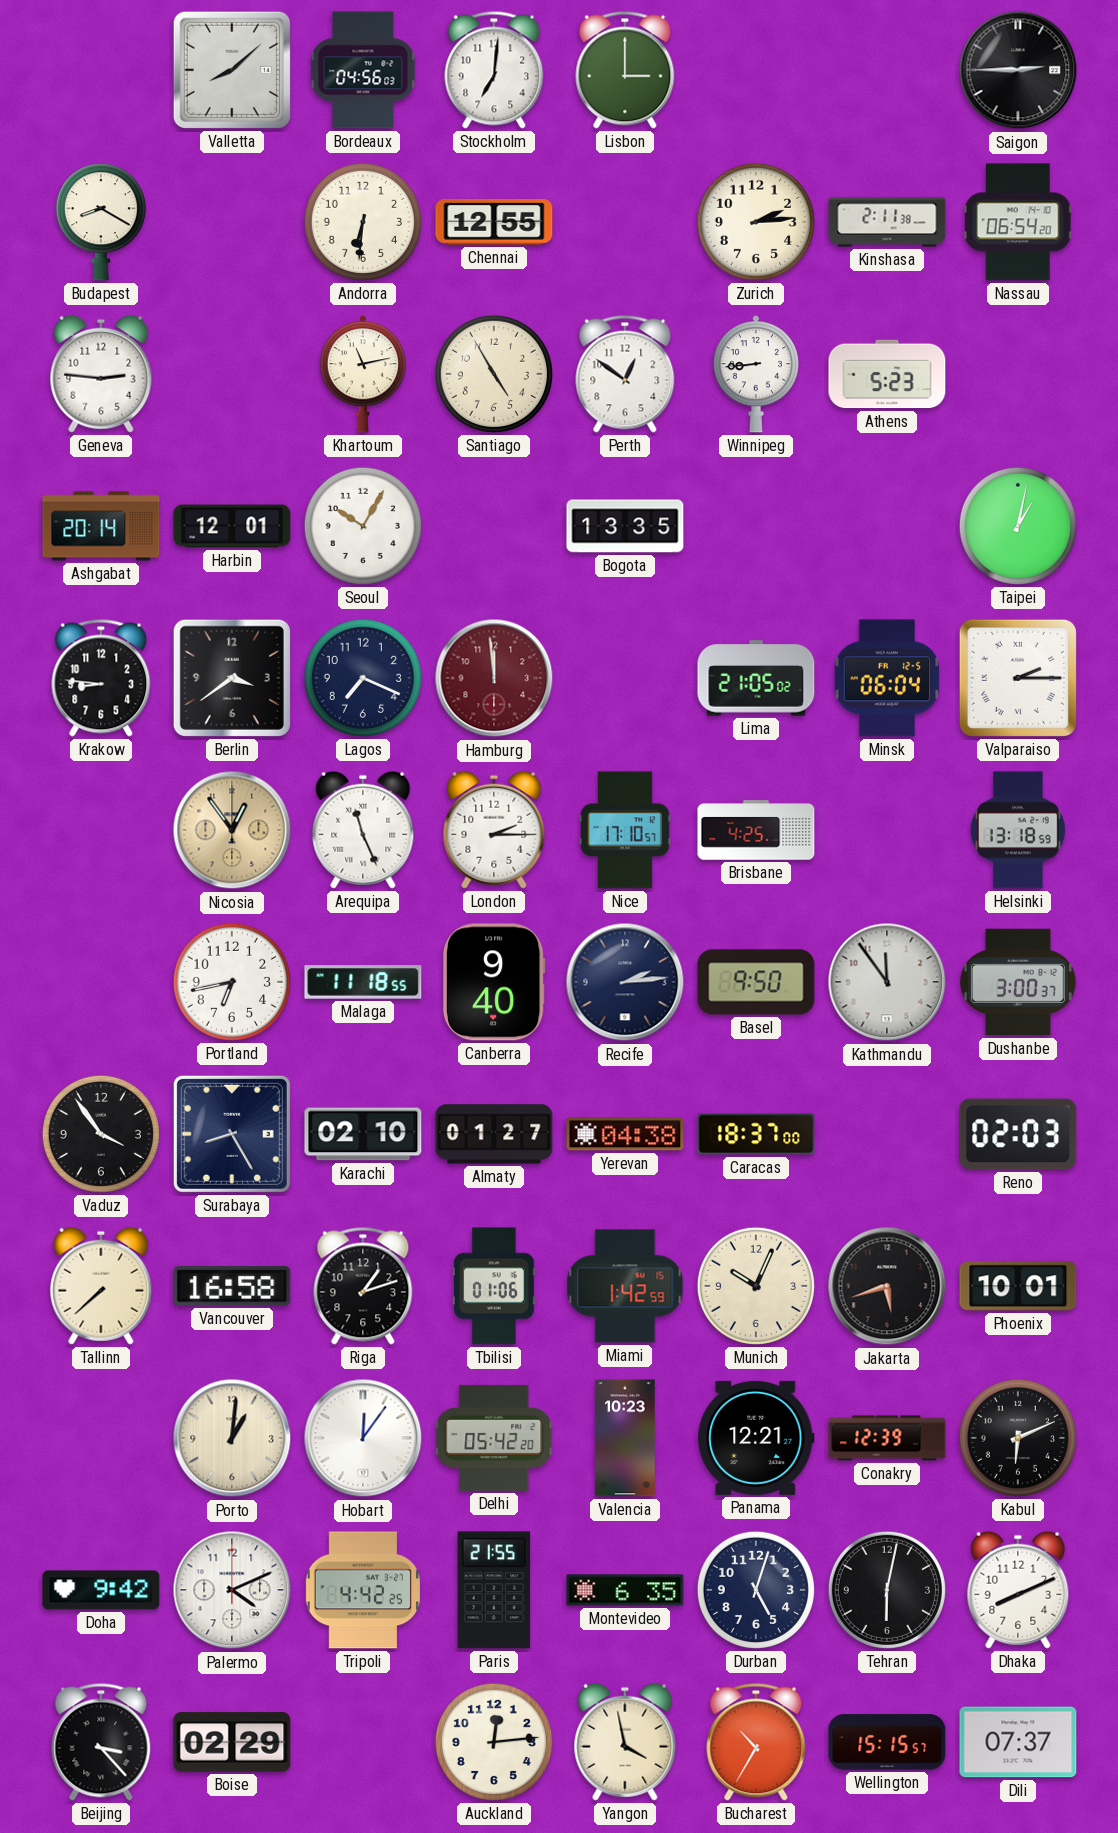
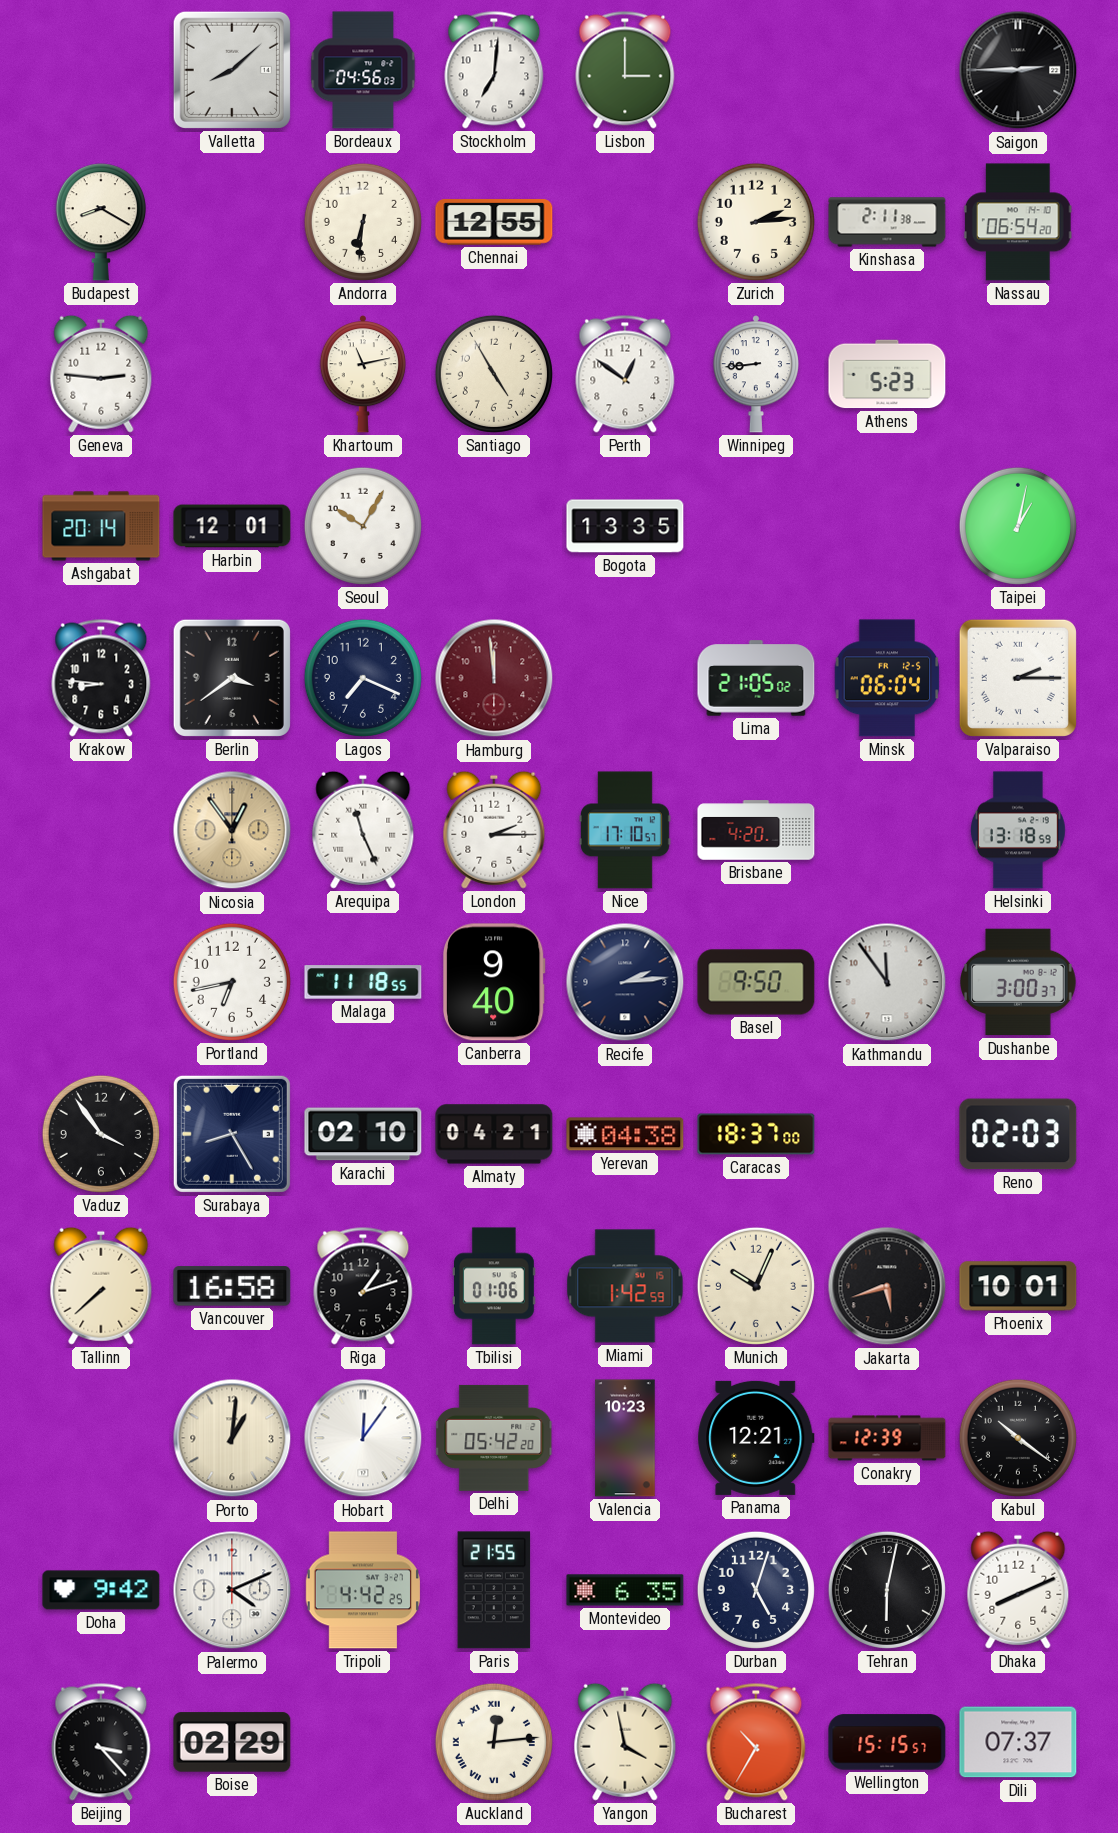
Brisbane: 4:25 -> 4:20
Almaty: 01:27 -> 04:21
Kabul: 6:11 -> 10:21
Auckland numerals: Arabic -> Roman
